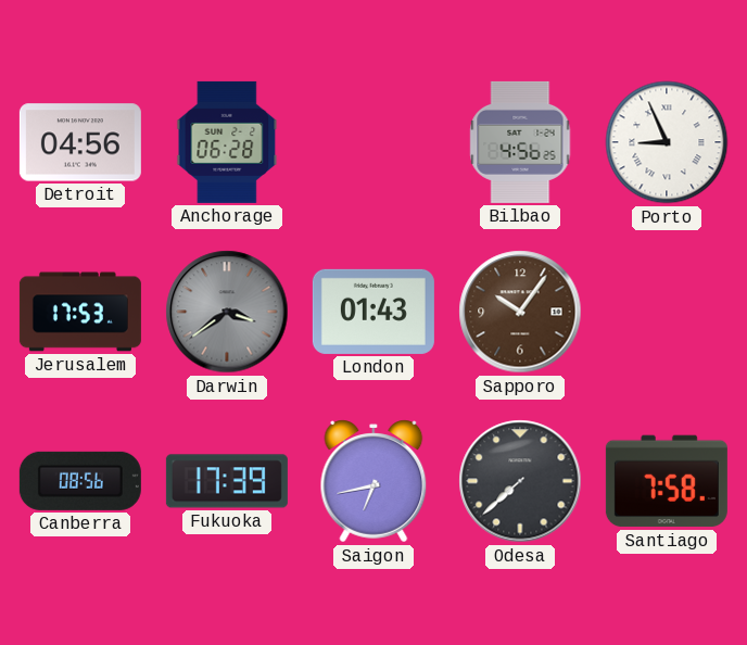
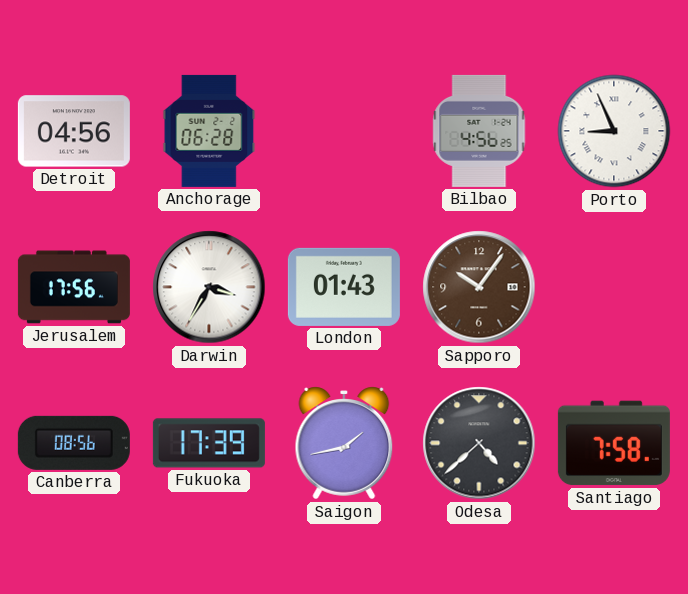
Jerusalem: 17:53 -> 17:56
Darwin: 3:39 -> 3:35
Darwin dial: grey -> white
Saigon: 6:43 -> 1:43
Odesa: 7:38 -> 4:38
